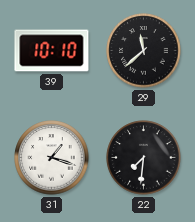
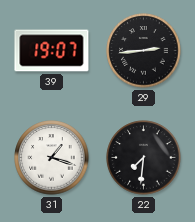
39: 10:10 -> 19:07
29: 11:38 -> 2:44
